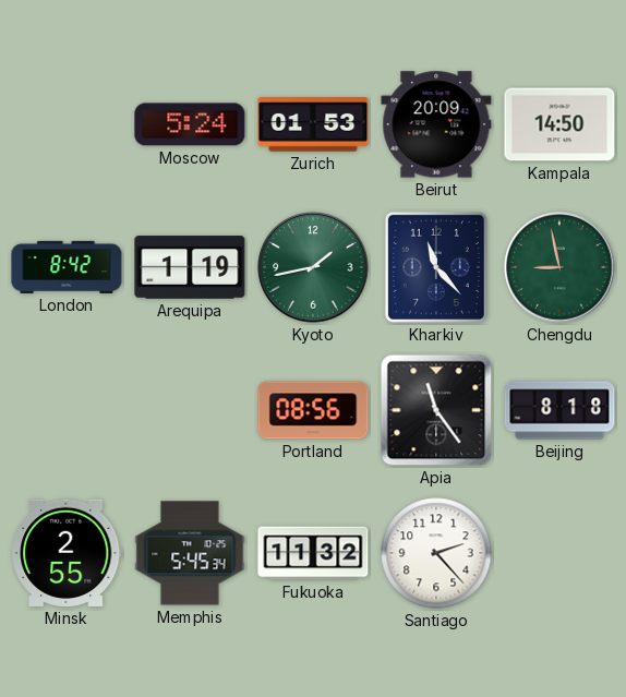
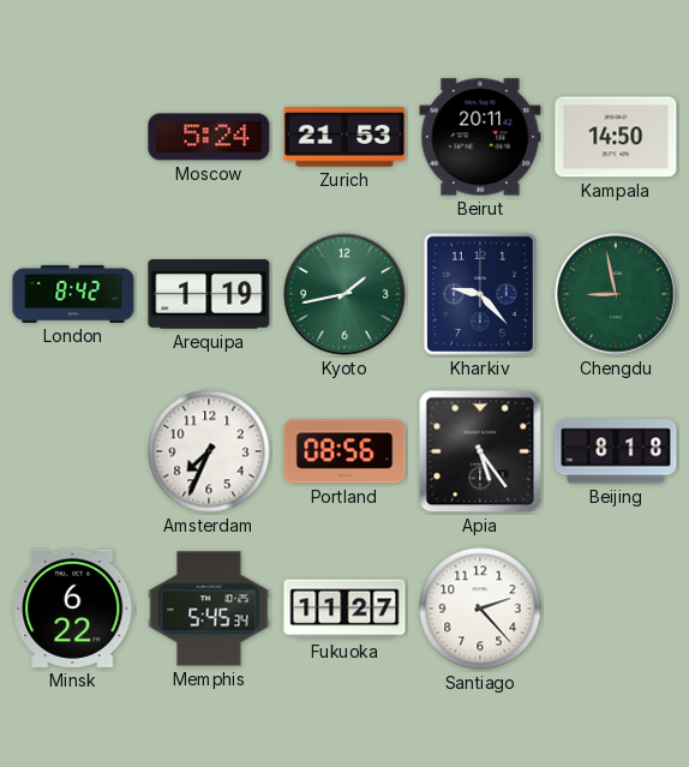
Zurich: 01:53 -> 21:53
Beirut: 20:09 -> 20:11
Kharkiv: 11:23 -> 9:23
Amsterdam: none -> 7:34
Apia: 11:24 -> 5:24
Minsk: 2:55 -> 6:22
Fukuoka: 11:32 -> 11:27
